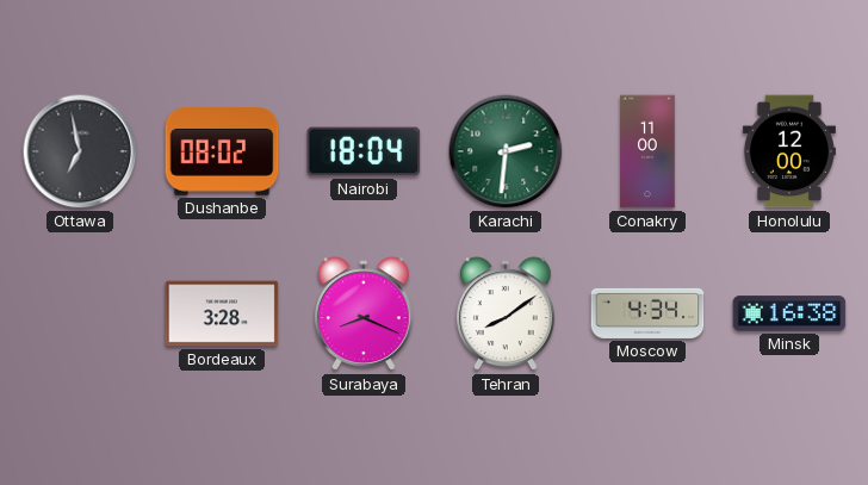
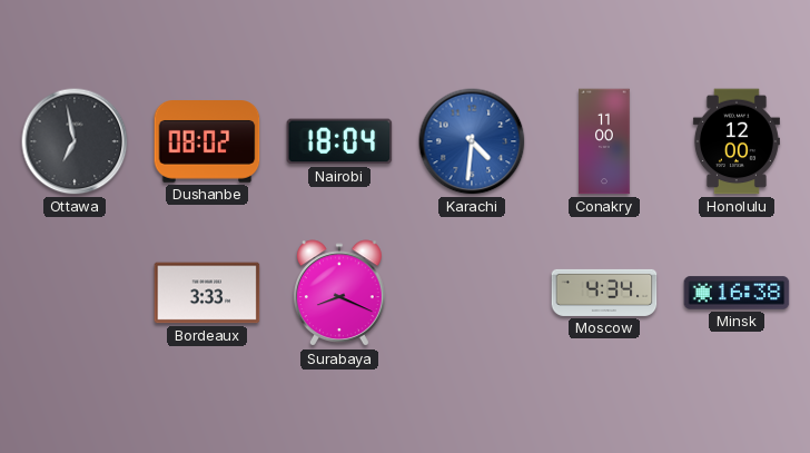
Karachi: 2:31 -> 4:31
Karachi dial: green -> blue
Bordeaux: 3:28 -> 3:33
Tehran: 8:09 -> none
